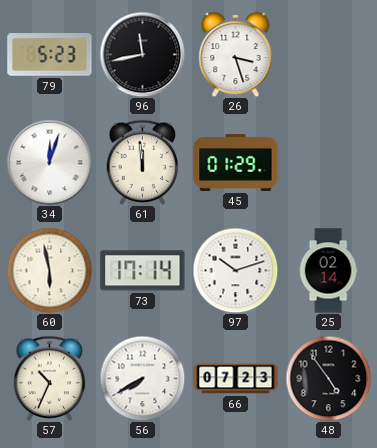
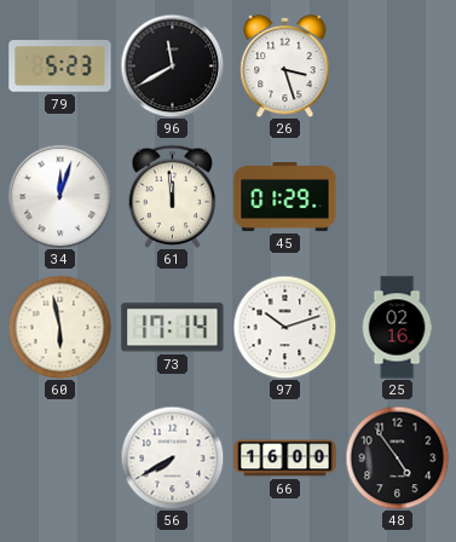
96: 11:43 -> 11:40
25: 02:14 -> 02:16
57: 10:34 -> none
66: 07:23 -> 16:00
